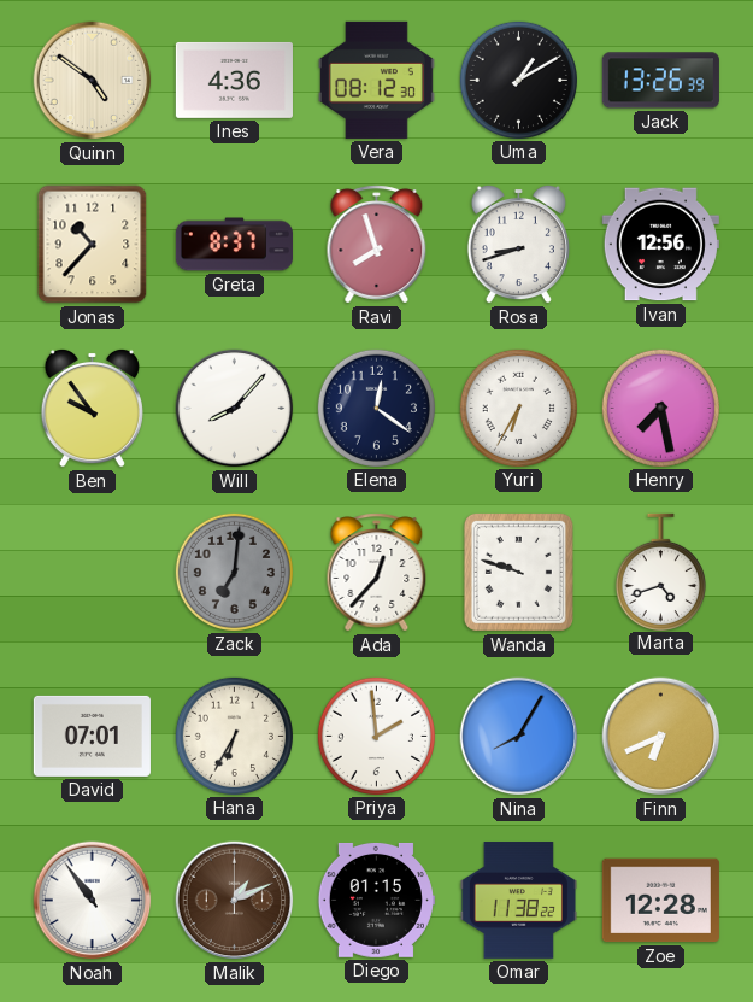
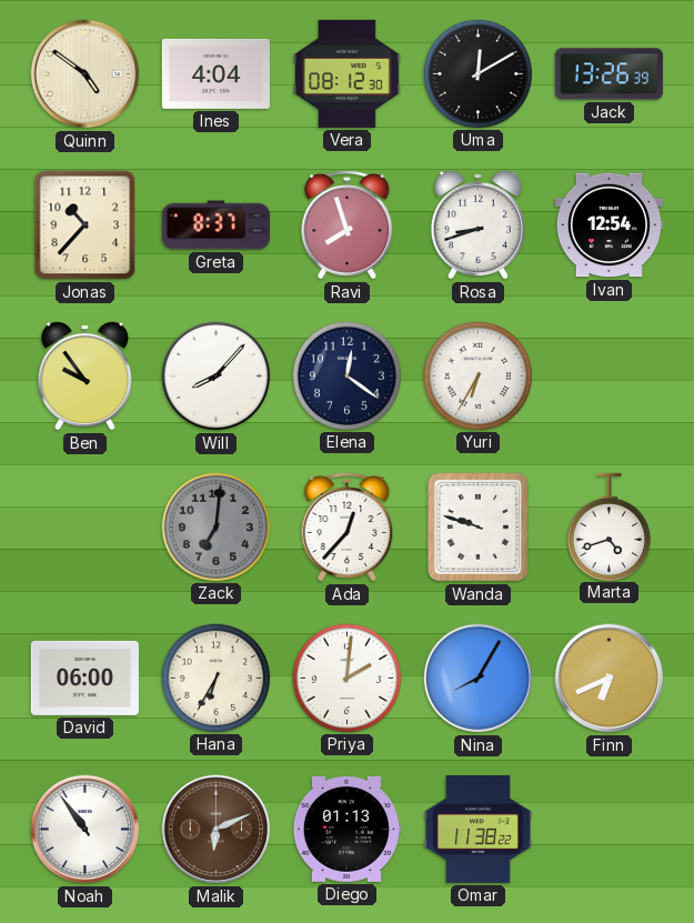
Ines: 4:36 -> 4:04
Uma: 1:10 -> 12:10
Ivan: 12:56 -> 12:54
Henry: 7:28 -> none
David: 07:01 -> 06:00
Priya: 1:59 -> 2:01
Malik: 1:11 -> 6:11
Diego: 01:15 -> 01:13
Zoe: 12:28 -> none
